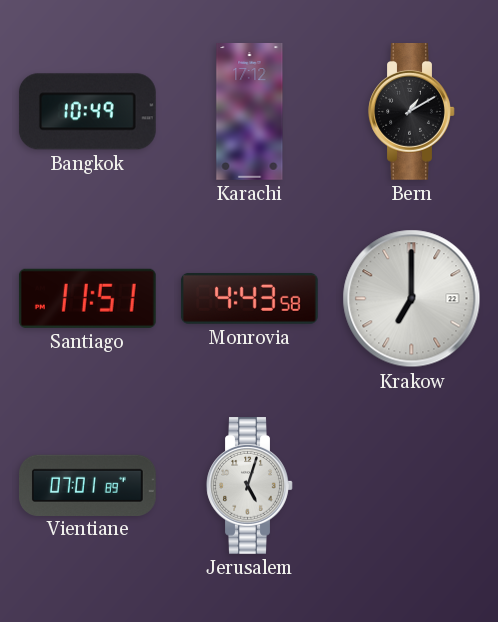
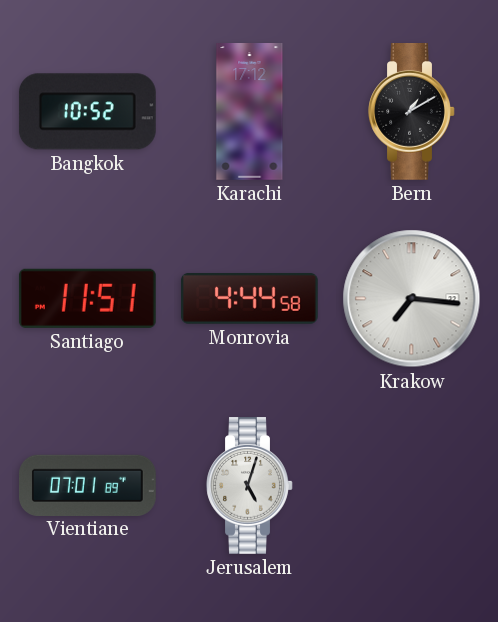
Bangkok: 10:49 -> 10:52
Monrovia: 4:43 -> 4:44
Krakow: 7:00 -> 7:16
